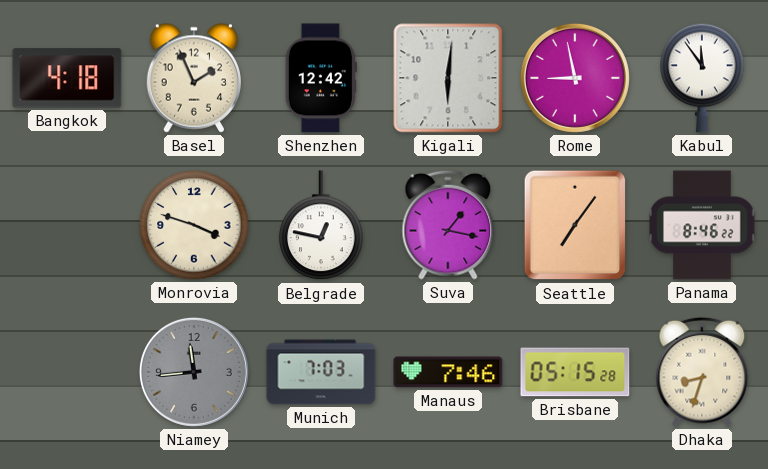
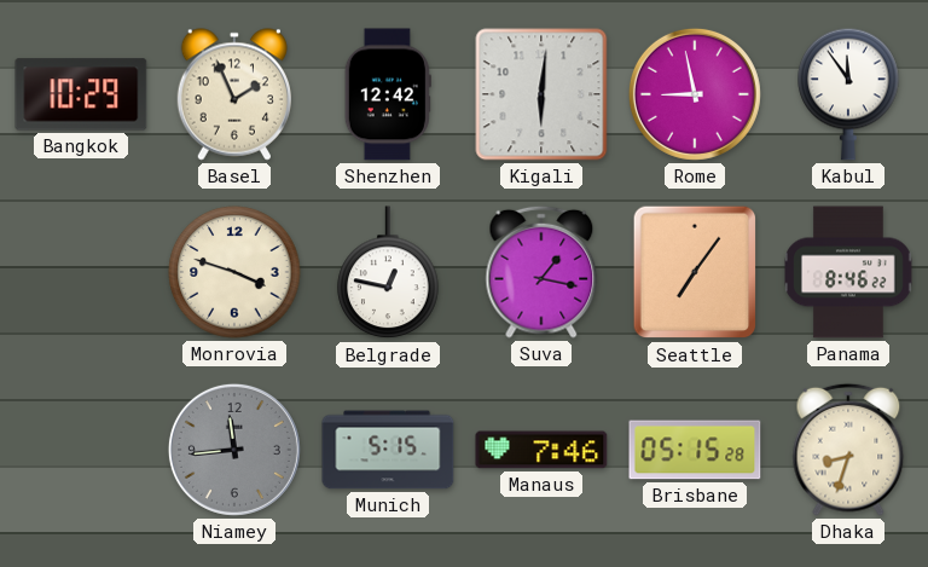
Bangkok: 4:18 -> 10:29
Munich: 7:03 -> 5:15
